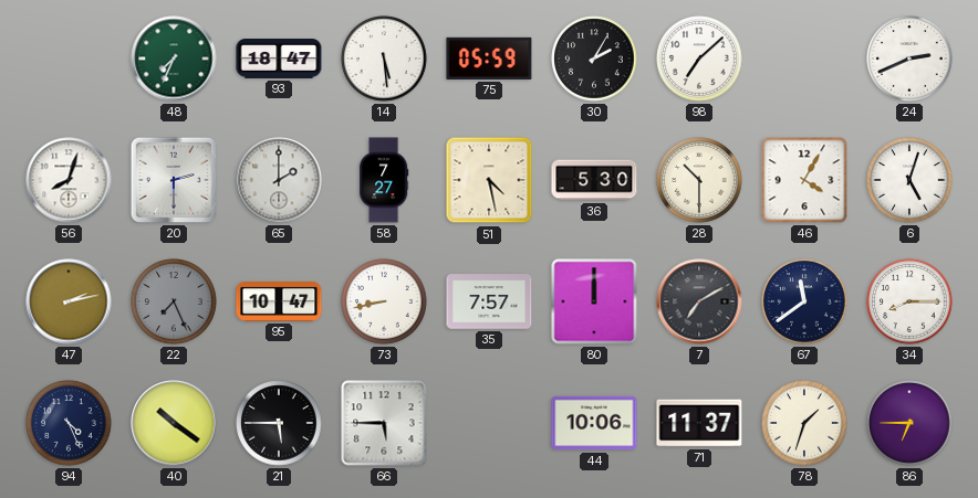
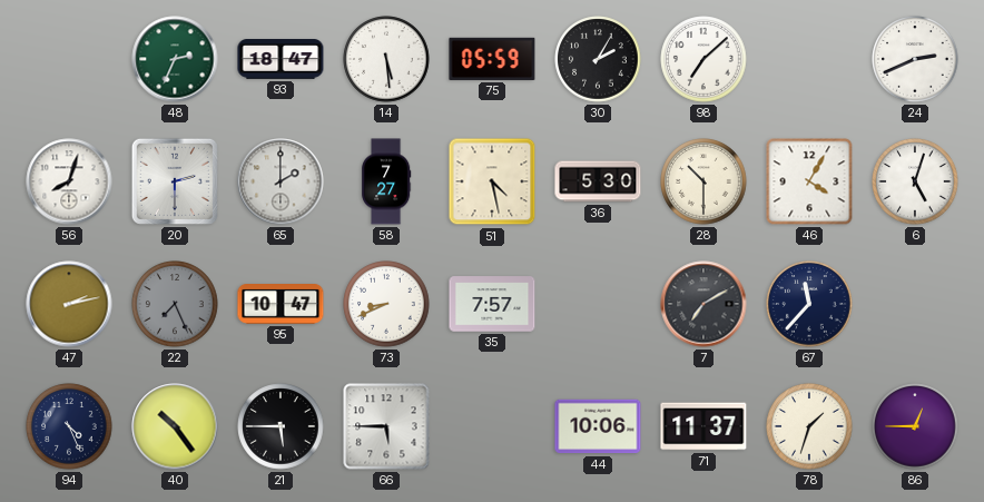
48: 7:34 -> 2:34
73: 8:43 -> 8:41
80: 12:00 -> none
67: 11:39 -> 11:37
34: 8:15 -> none
40: 10:21 -> 10:24
86: 6:45 -> 12:45
